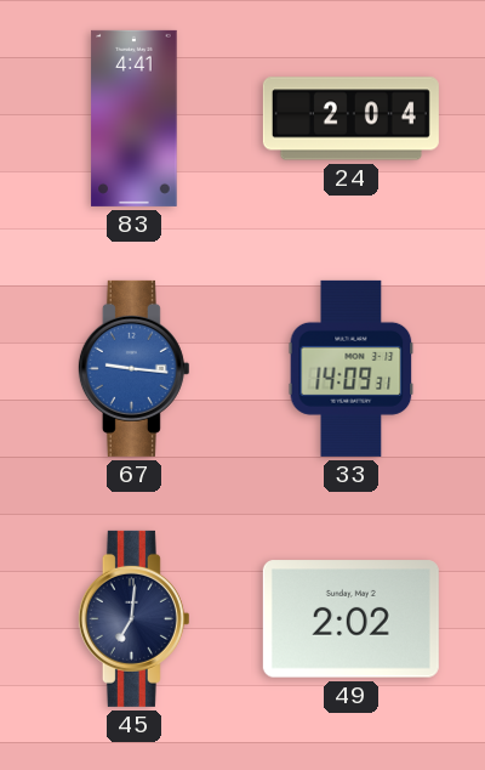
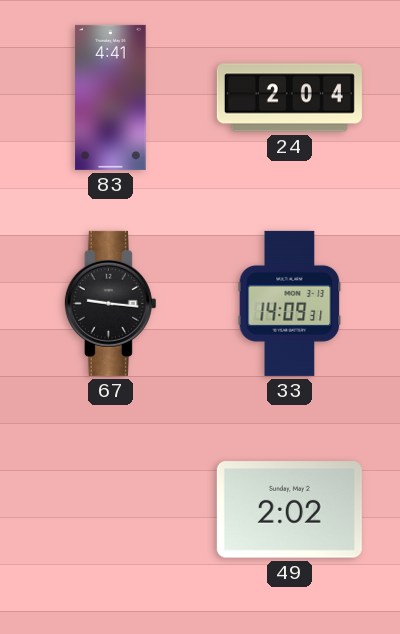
67 dial: blue -> black
45: 7:01 -> none
